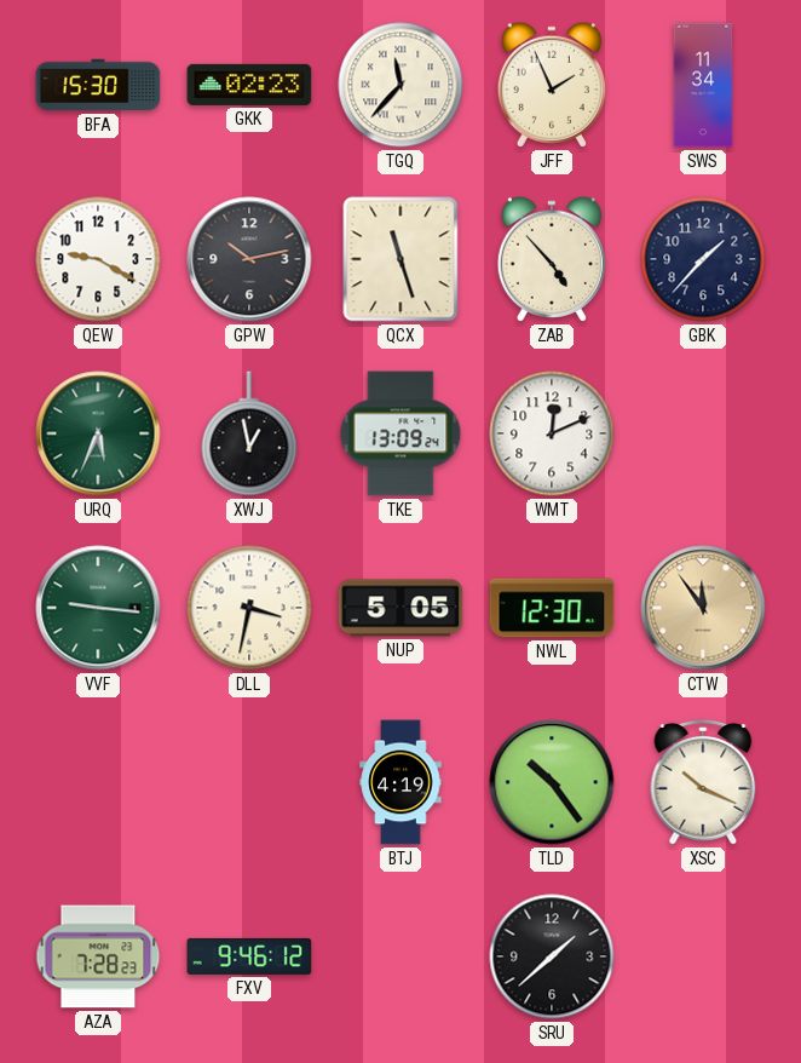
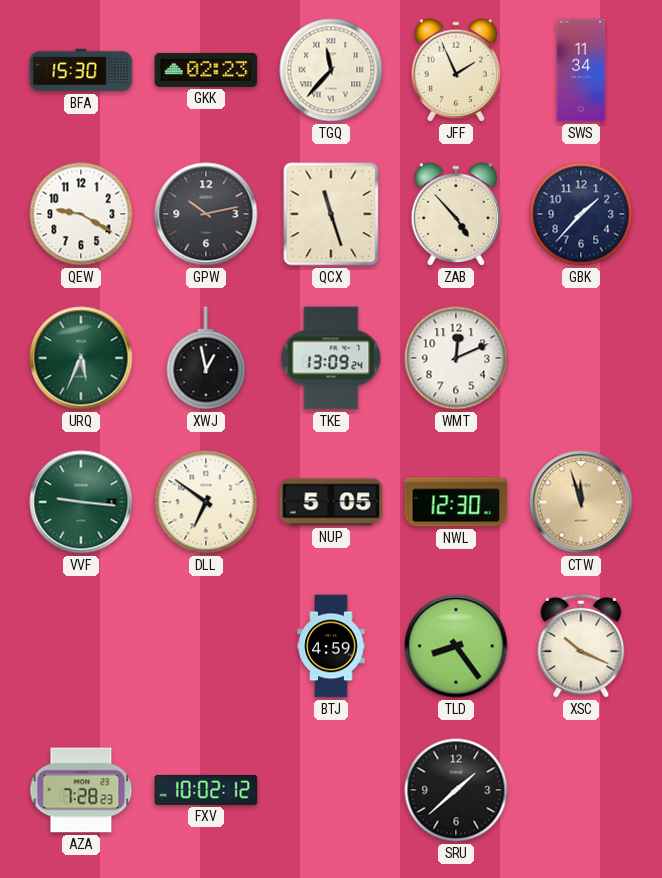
DLL: 3:32 -> 6:51
CTW: 11:54 -> 11:57
BTJ: 4:19 -> 4:59
TLD: 10:24 -> 8:24
FXV: 9:46 -> 10:02
